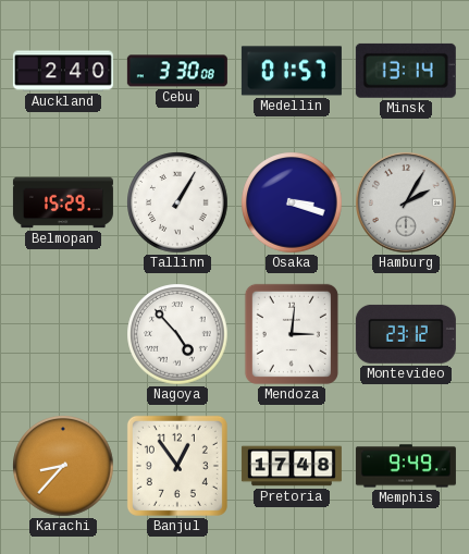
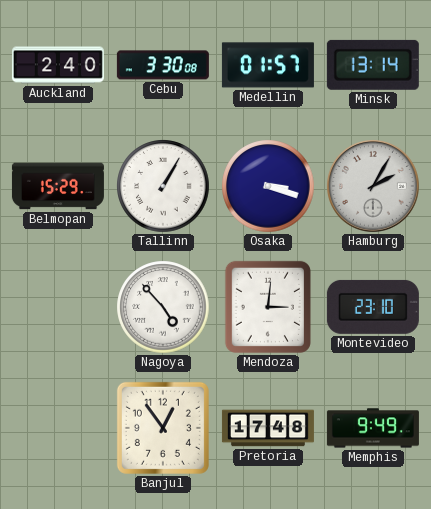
Montevideo: 23:12 -> 23:10
Karachi: 8:37 -> none
